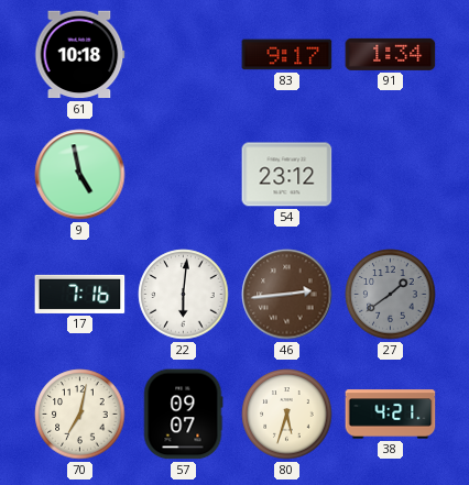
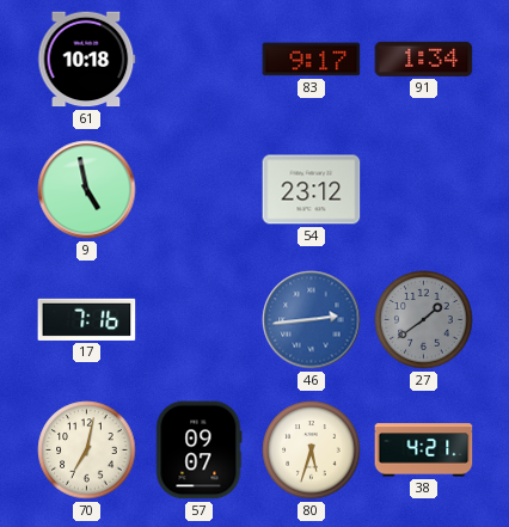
22: 6:01 -> none
46 dial: brown -> blue
